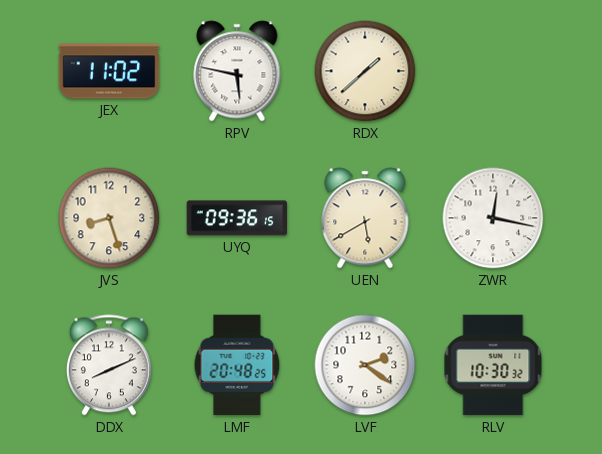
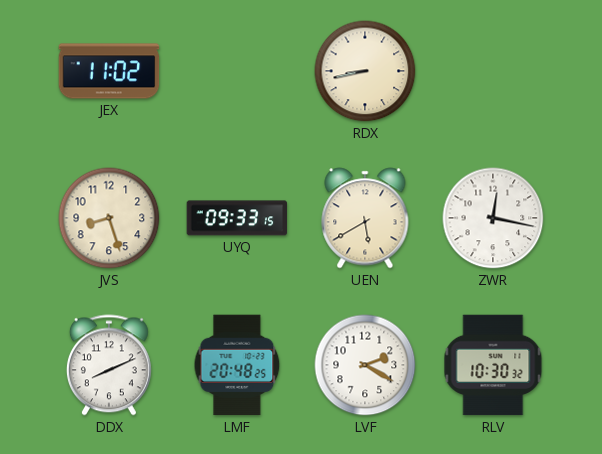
RPV: 5:47 -> none
RDX: 1:38 -> 8:43
UYQ: 09:36 -> 09:33
LVF: 2:21 -> 2:20
